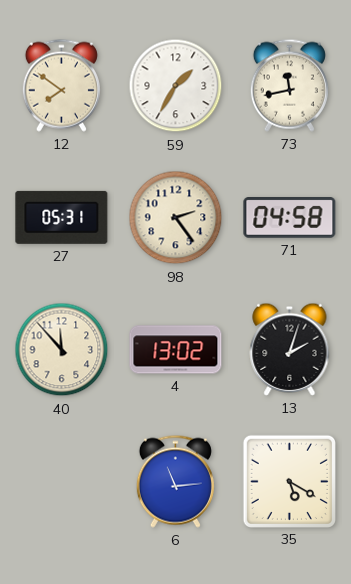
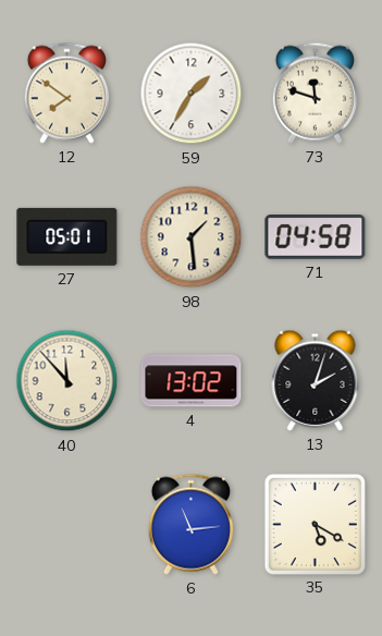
73: 11:43 -> 11:48
27: 05:31 -> 05:01
98: 2:24 -> 1:29
